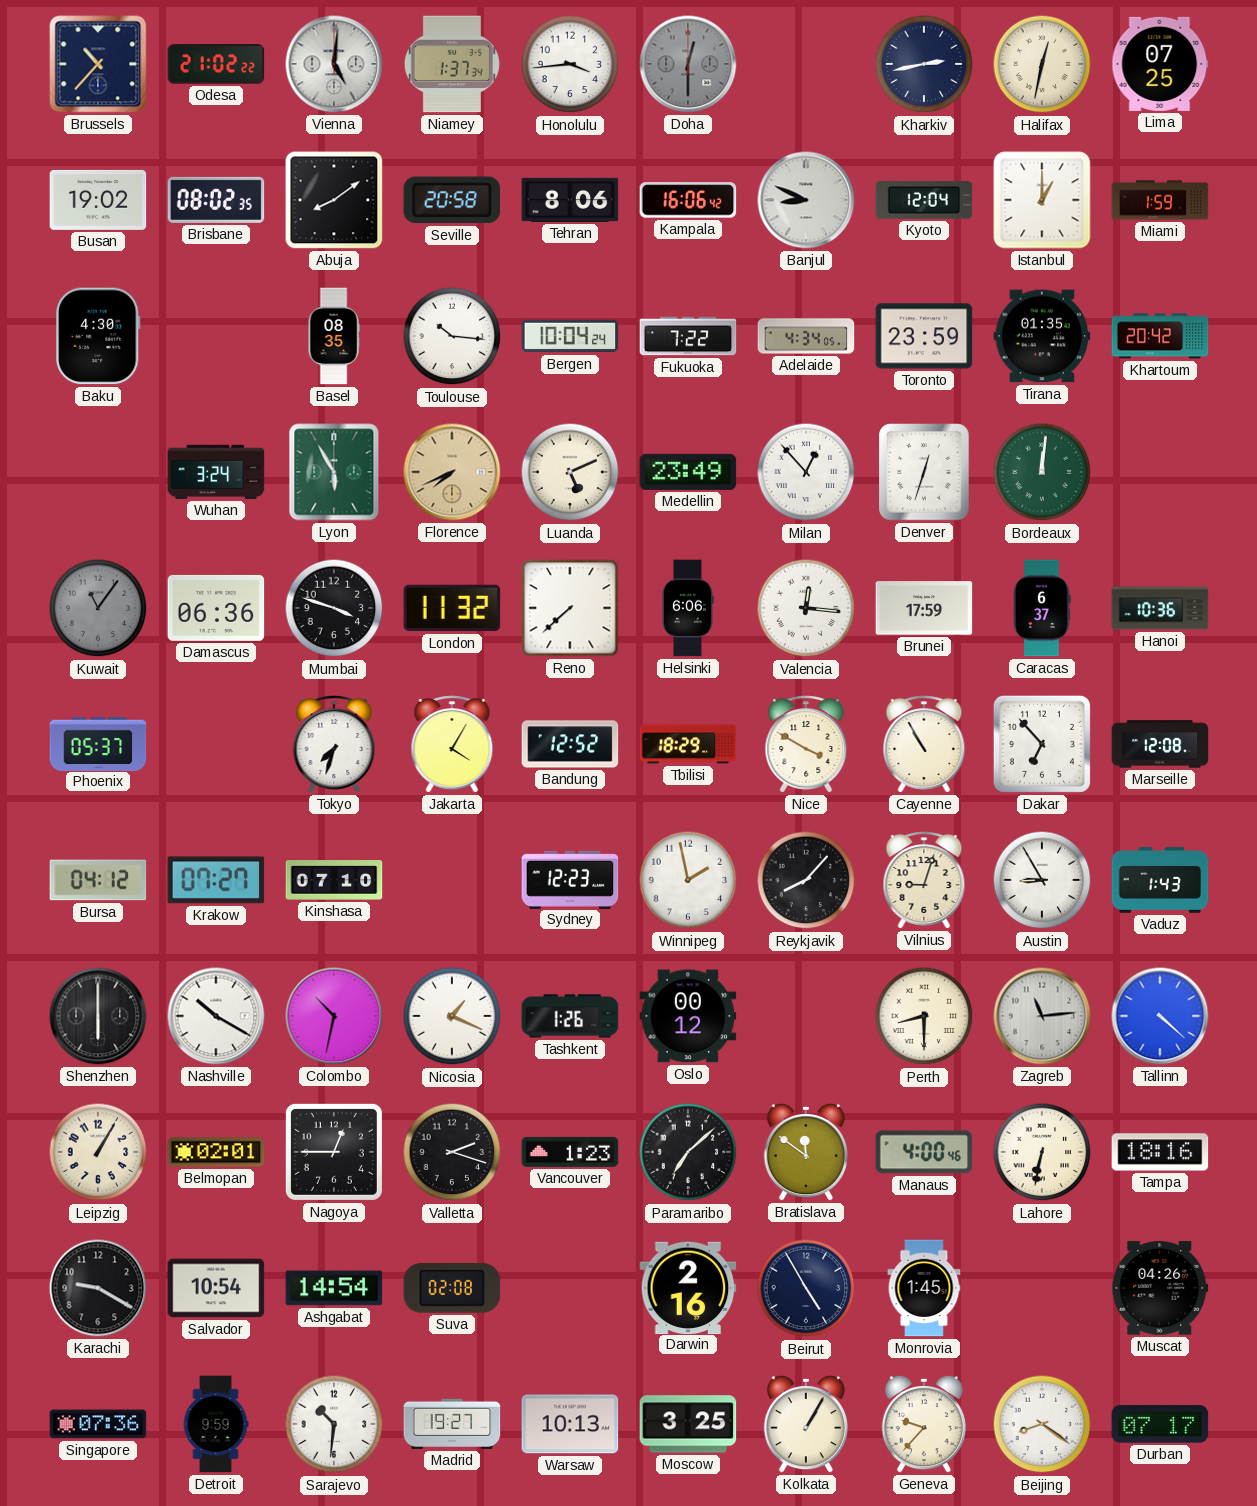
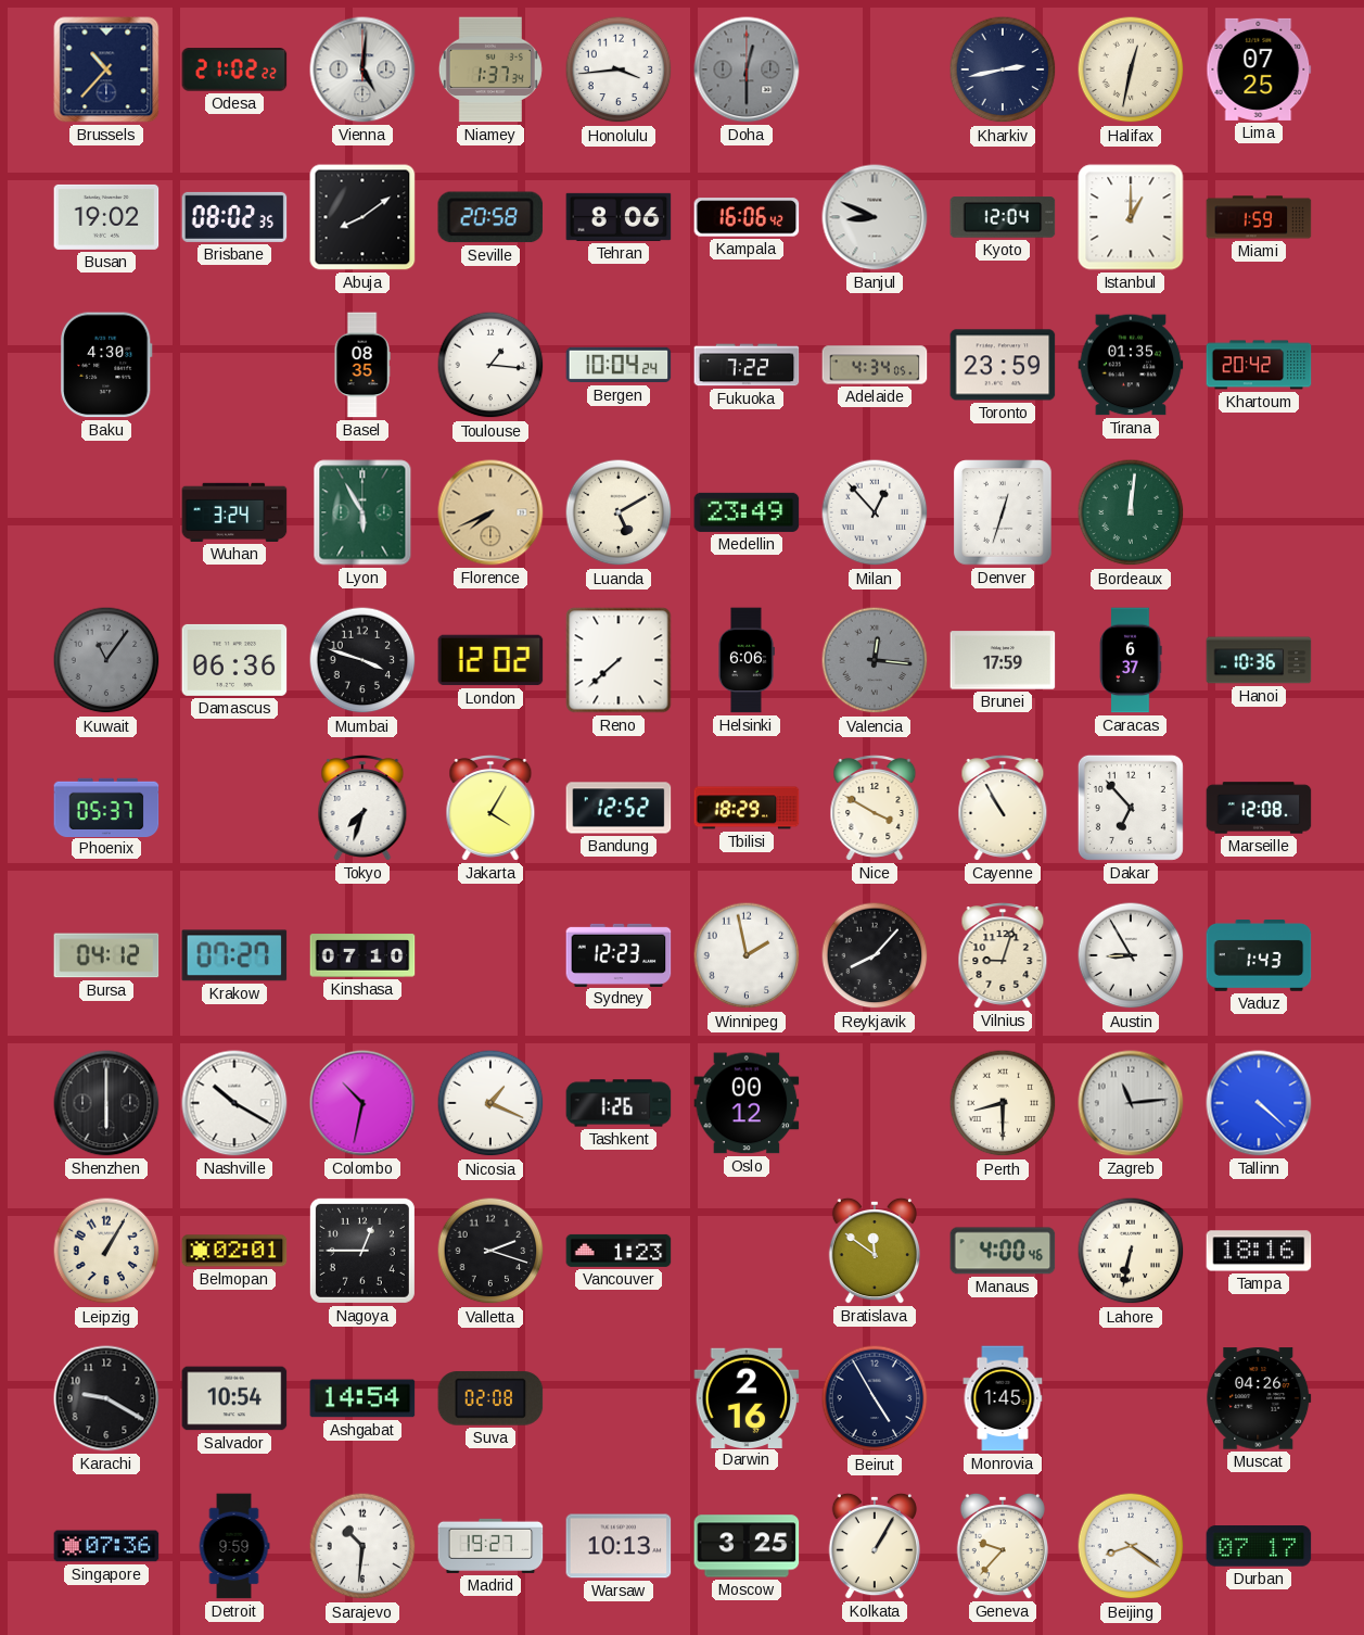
Toulouse: 10:16 -> 1:16
Luanda: 5:11 -> 5:10
London: 11:32 -> 12:02
Valencia dial: white -> grey
Paramaribo: 7:08 -> none
